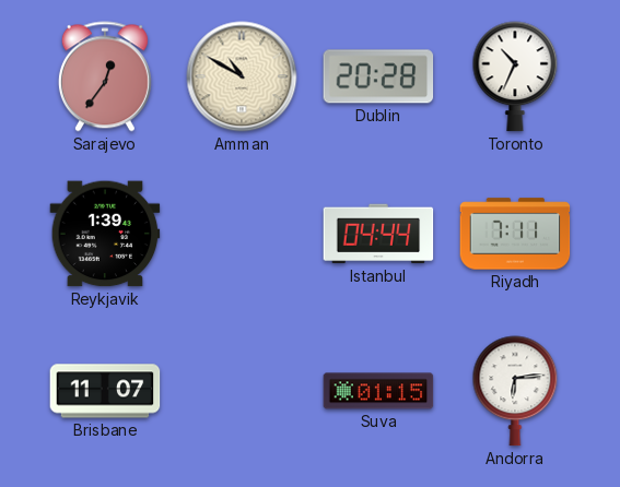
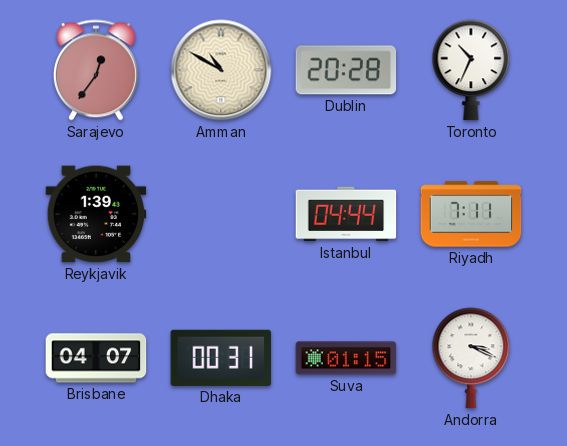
Brisbane: 11:07 -> 04:07
Dhaka: none -> 00:31
Andorra: 6:14 -> 3:19
